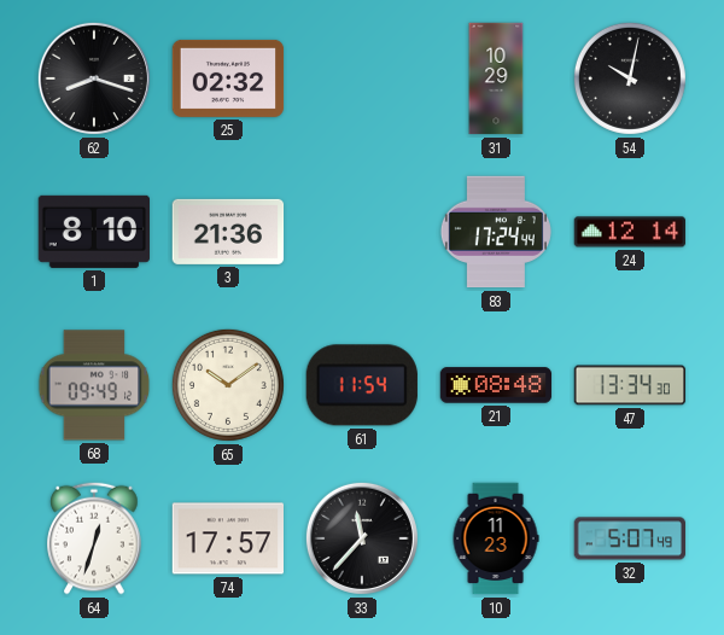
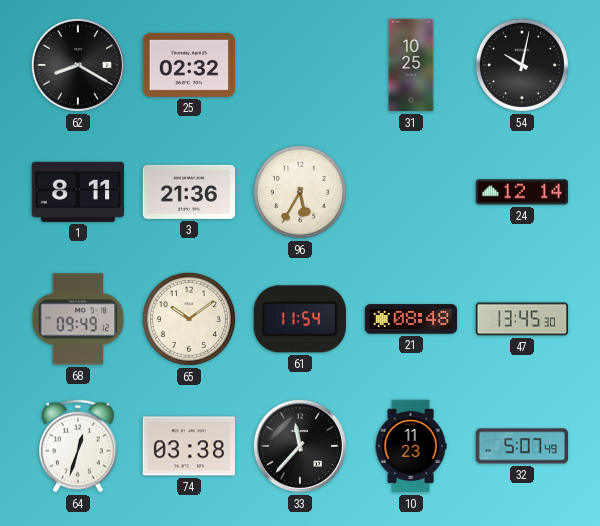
62: 8:18 -> 8:20
31: 10:29 -> 10:25
1: 8:10 -> 8:11
96: none -> 5:35
83: 17:24 -> none
47: 13:34 -> 13:45
74: 17:57 -> 03:38
